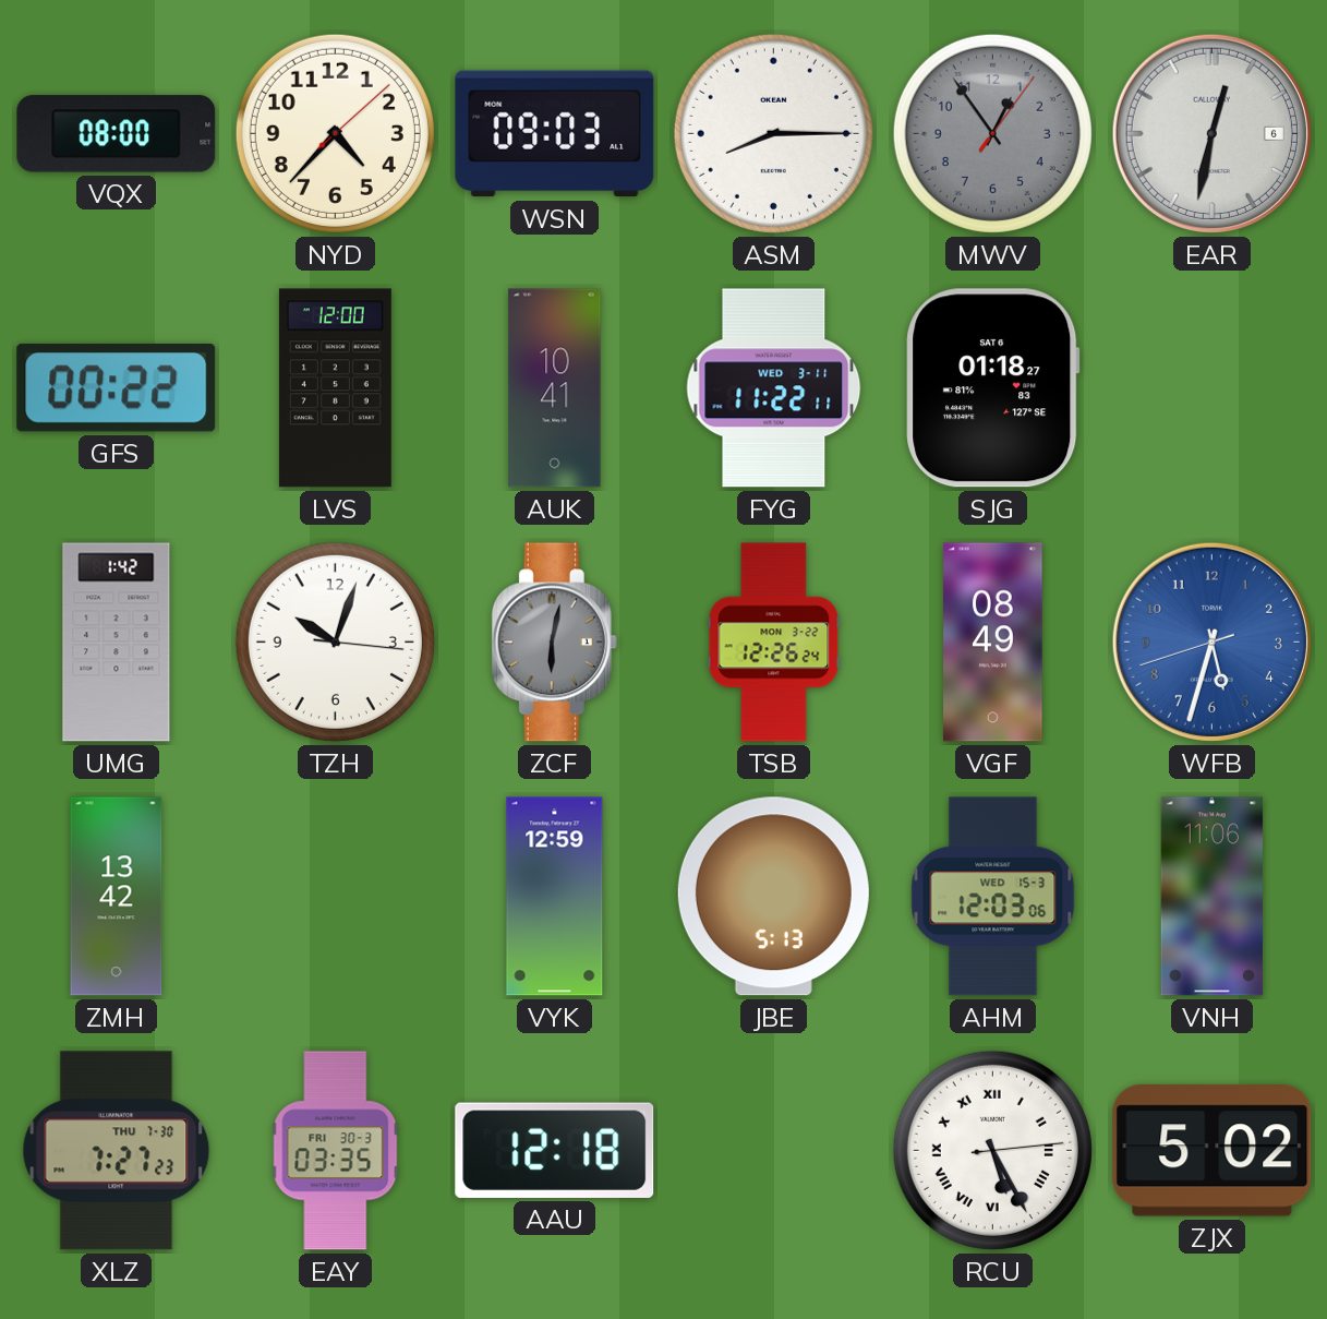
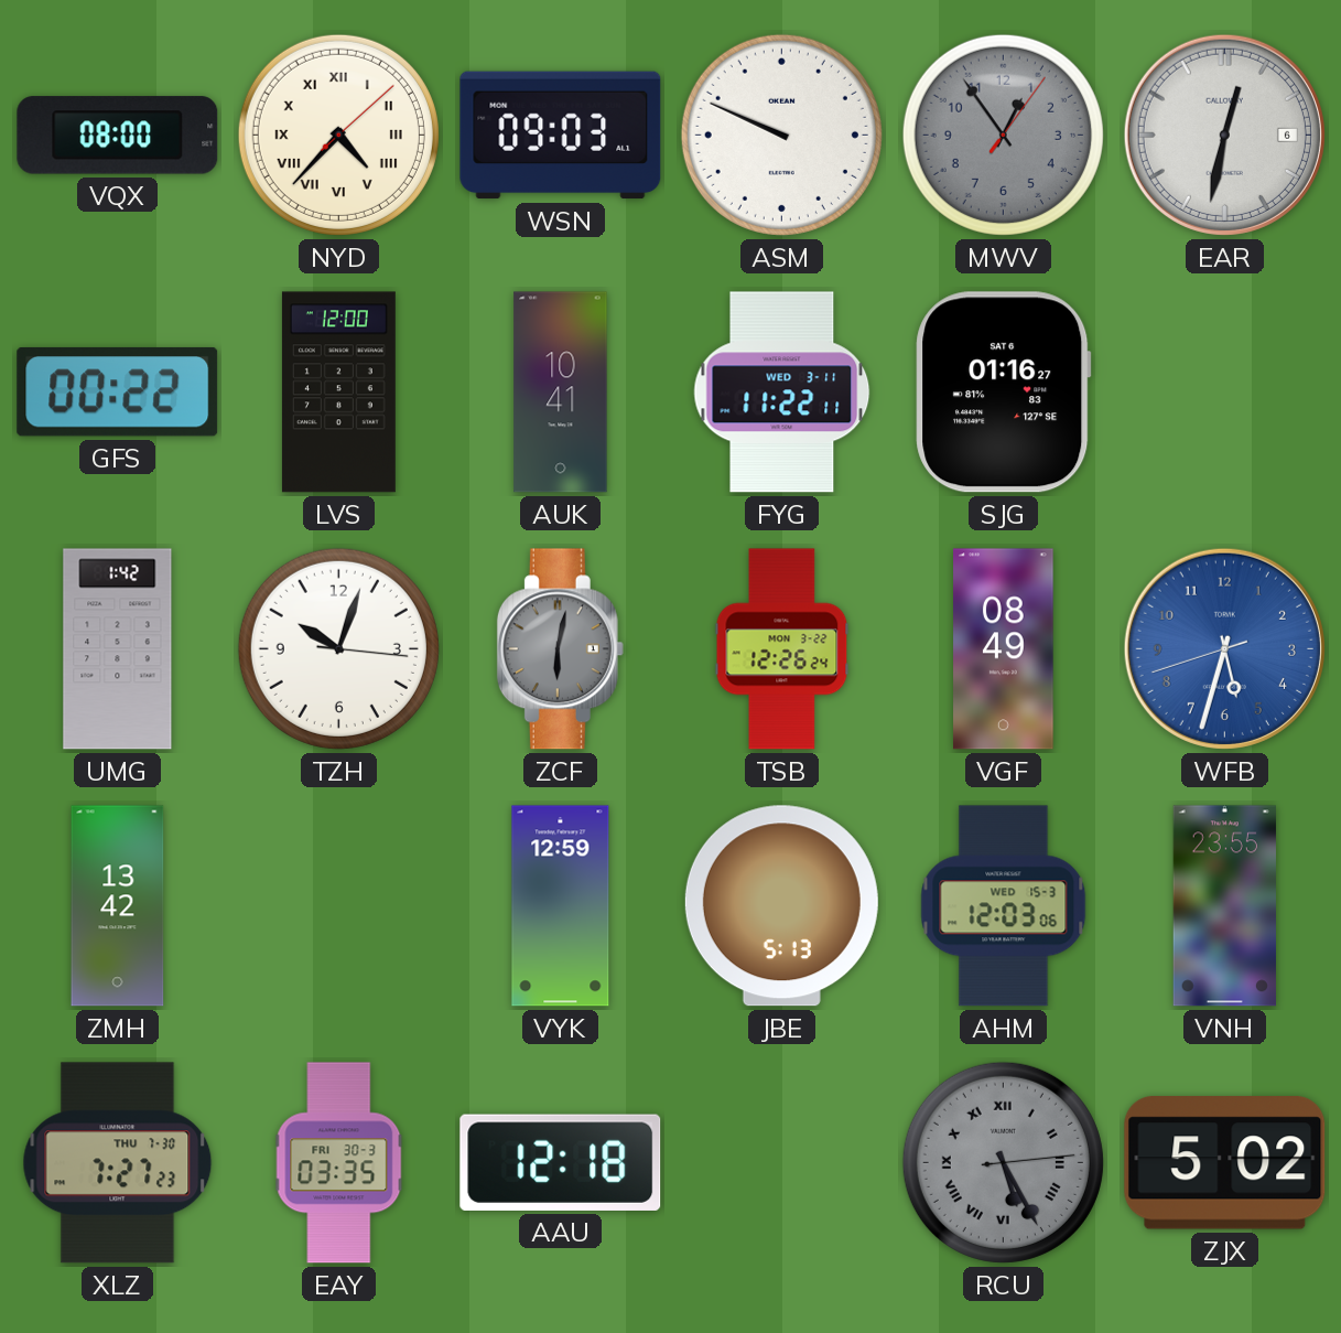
NYD numerals: Arabic -> Roman
ASM: 8:15 -> 9:49
SJG: 01:18 -> 01:16
VNH: 11:06 -> 23:55
RCU dial: white -> grey
